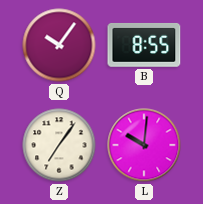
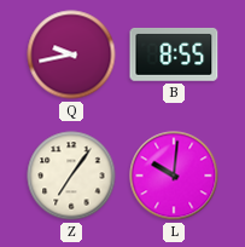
Q: 10:06 -> 9:43
